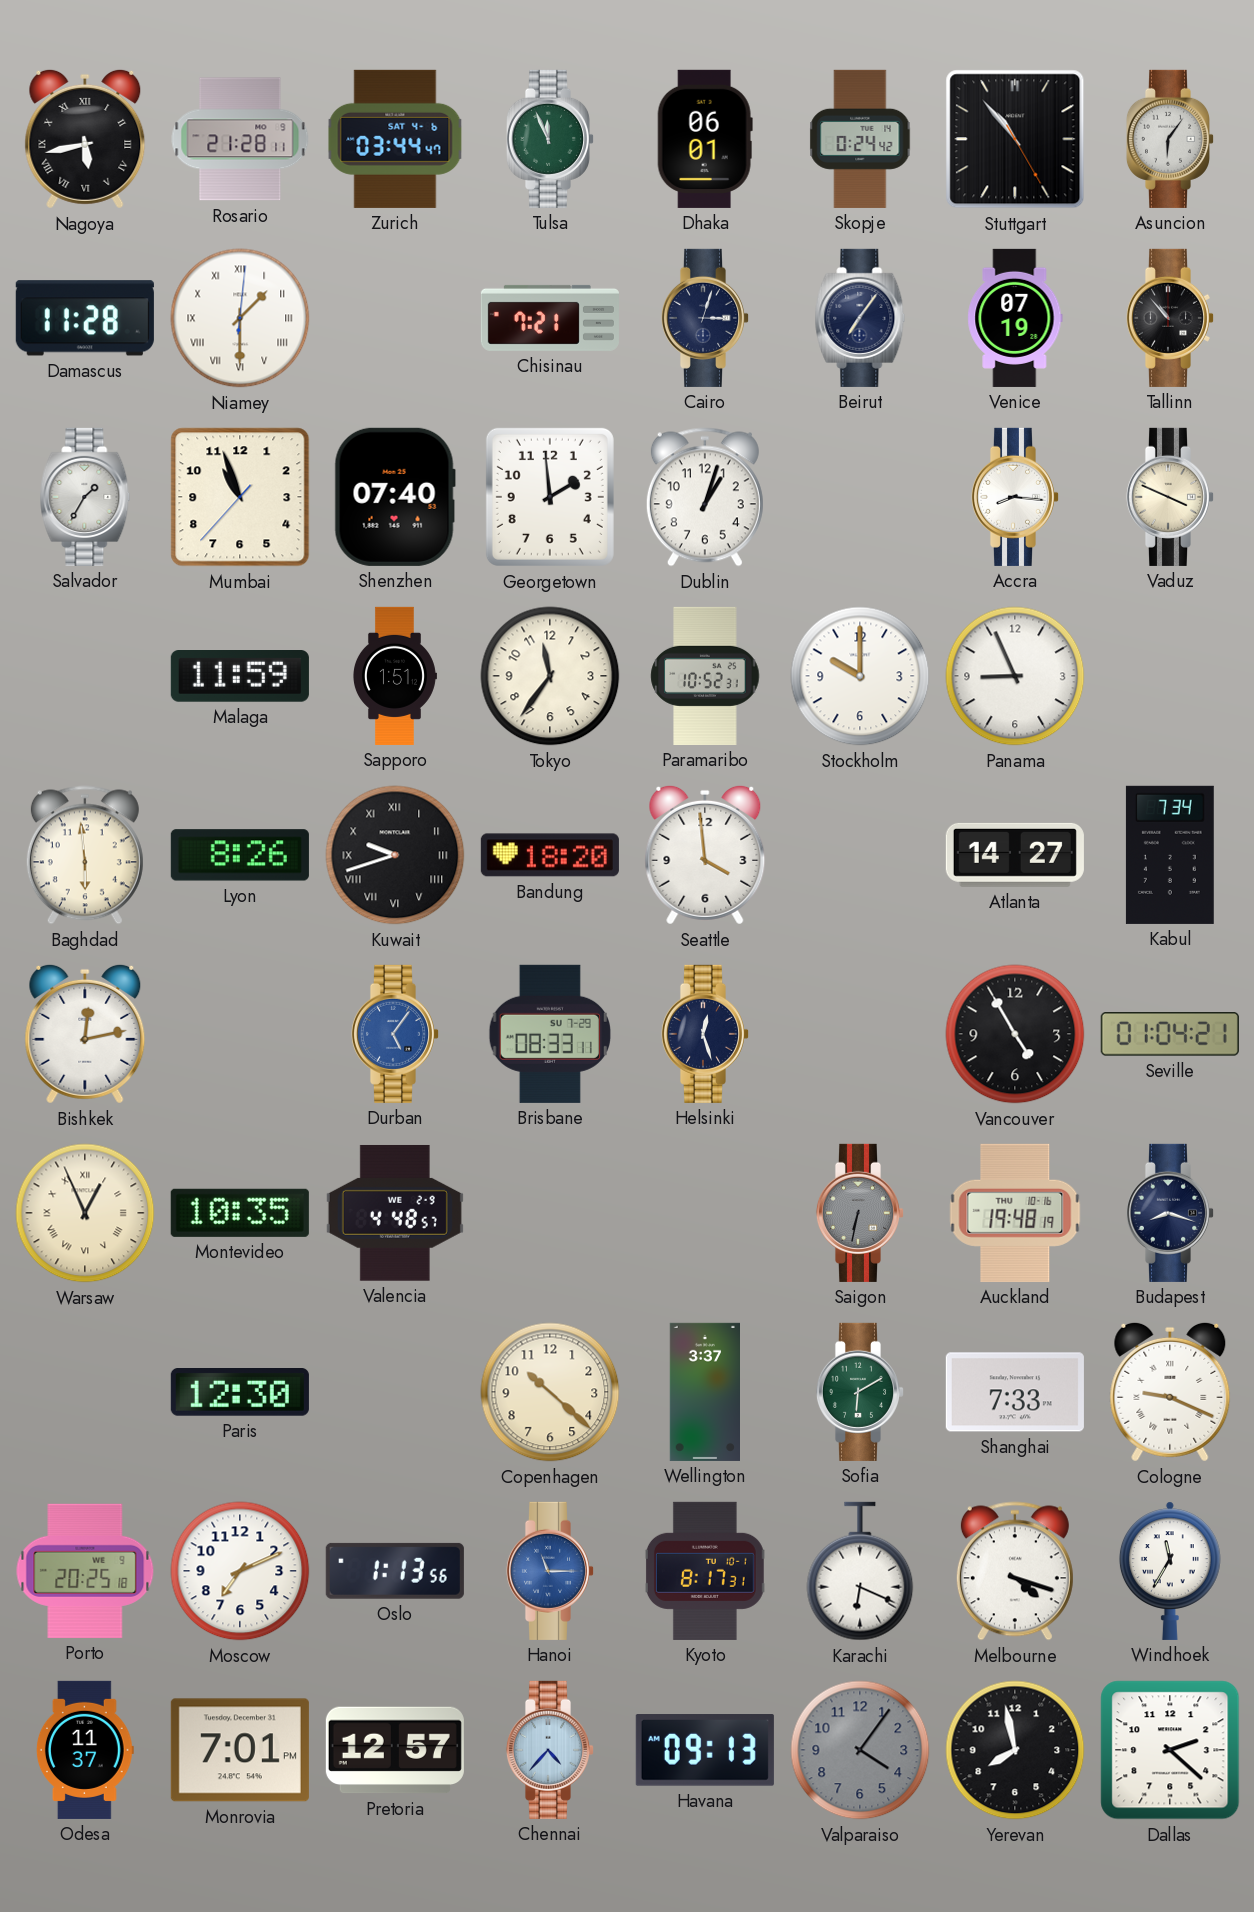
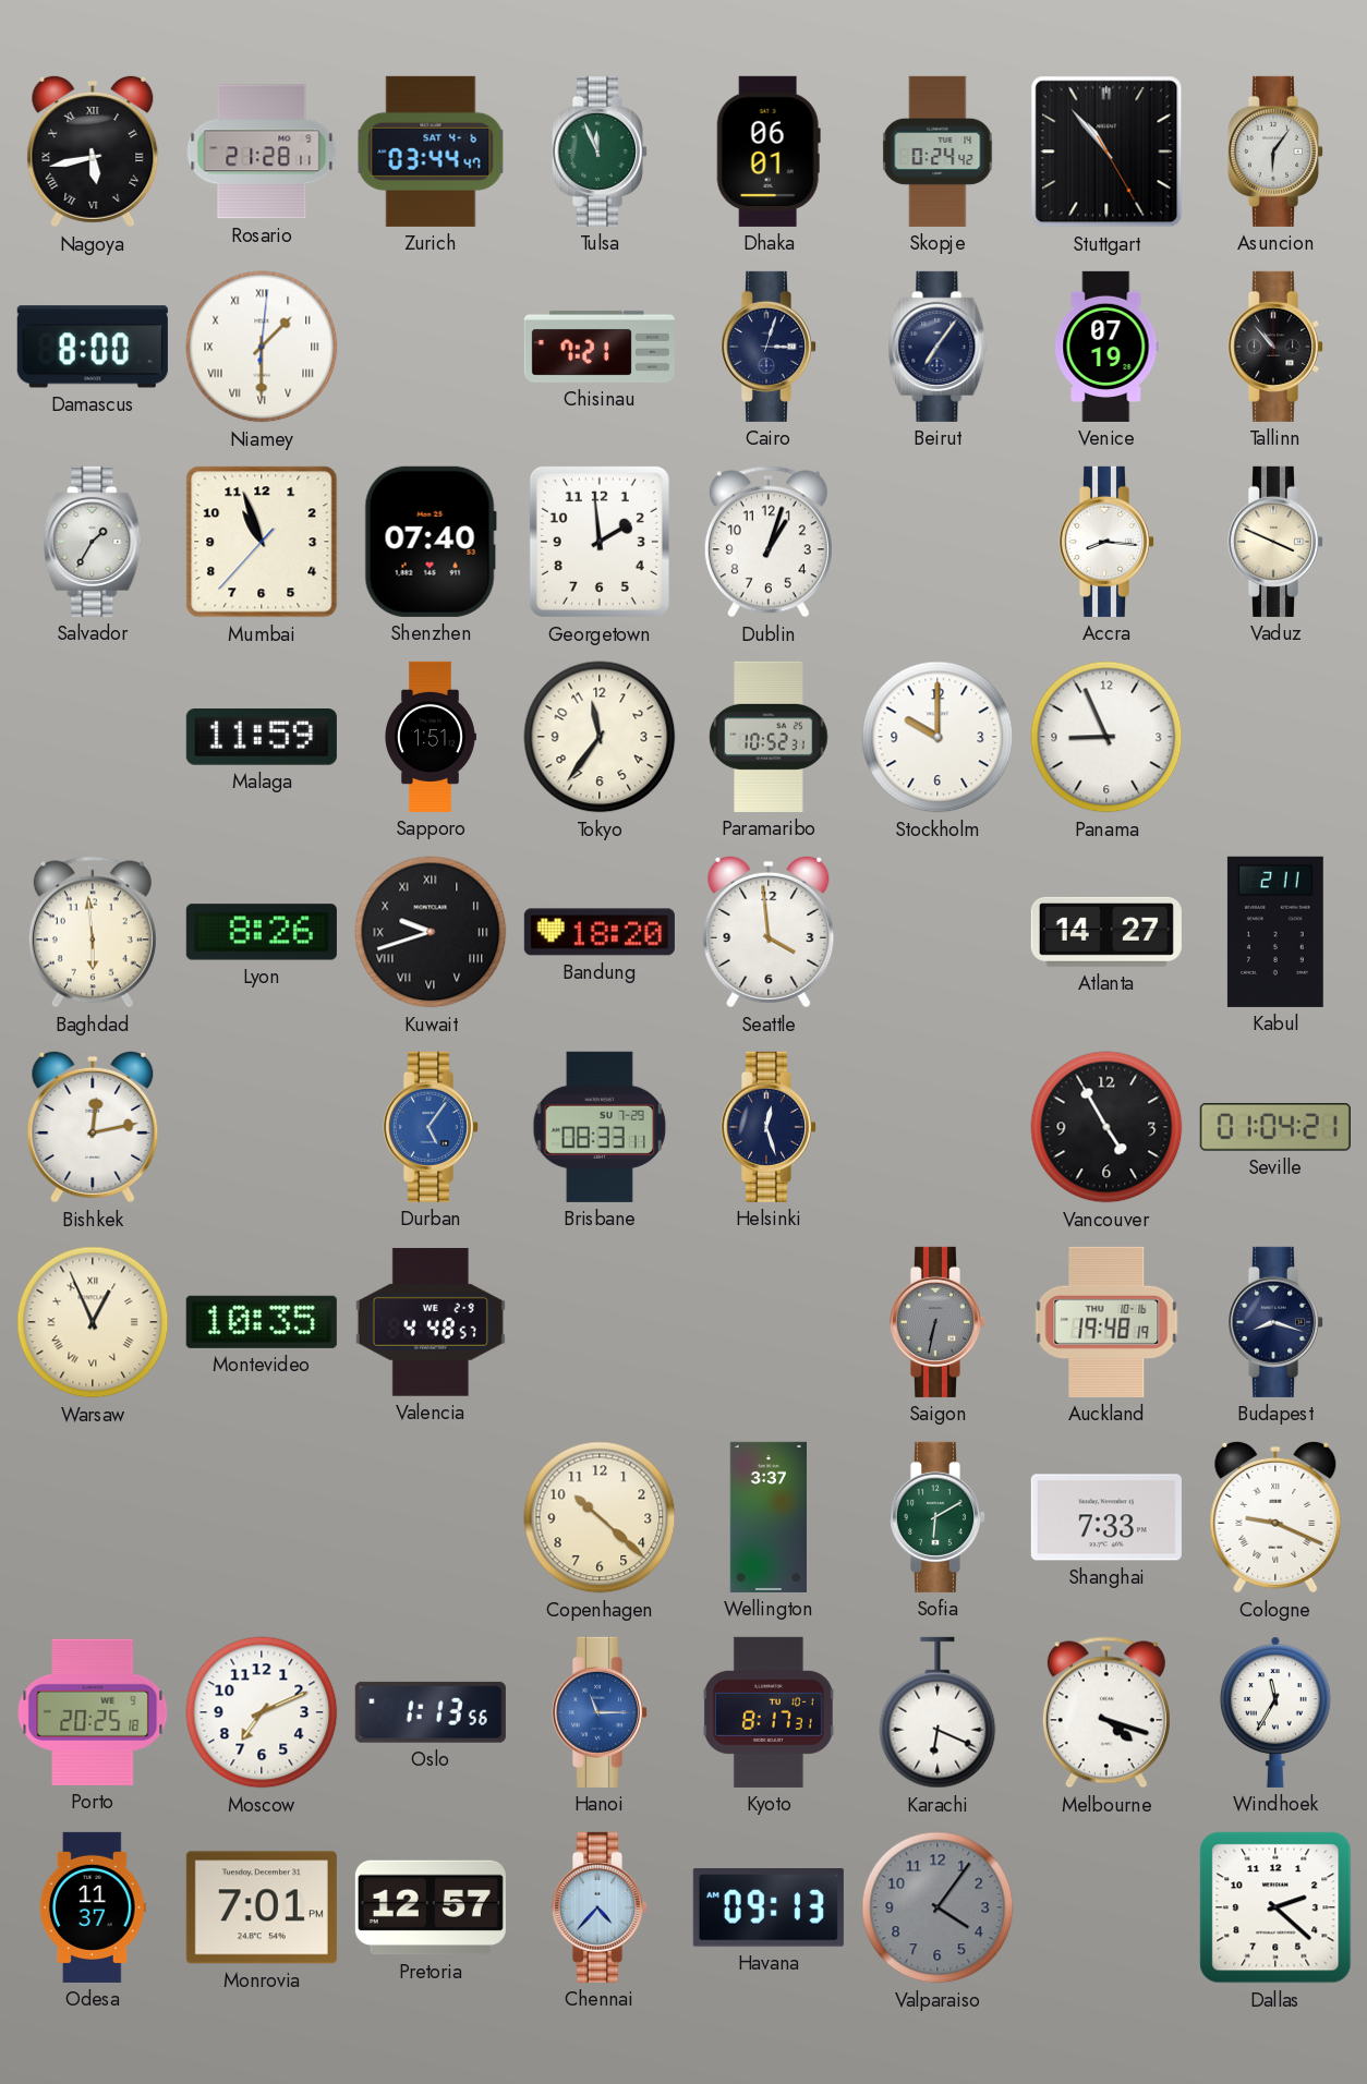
Damascus: 11:28 -> 8:00
Kabul: 7:34 -> 2:11
Paris: 12:30 -> none
Yerevan: 7:58 -> none
